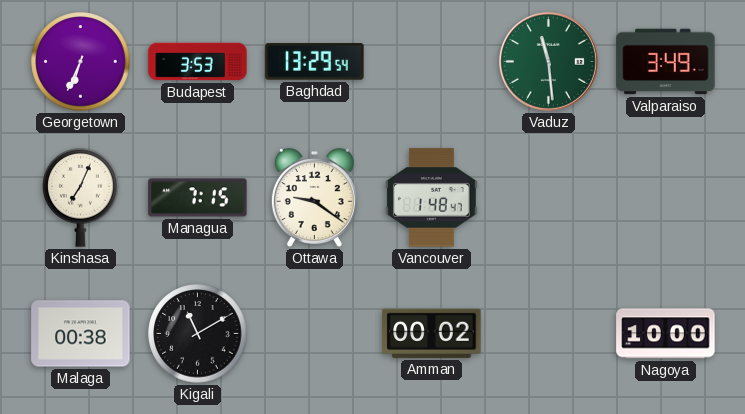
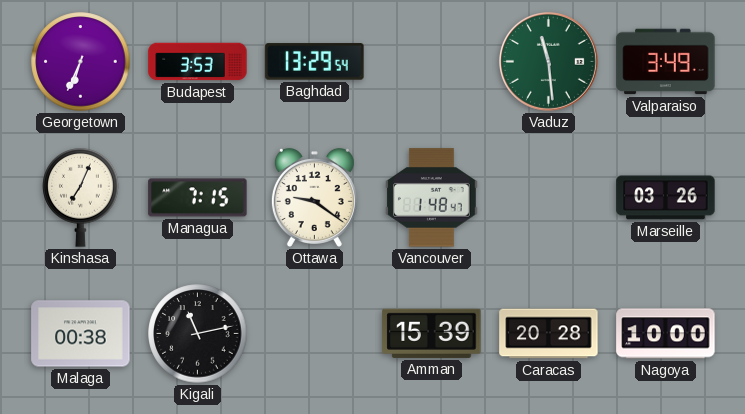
Marseille: none -> 03:26
Kigali: 11:10 -> 11:13
Amman: 00:02 -> 15:39
Caracas: none -> 20:28
